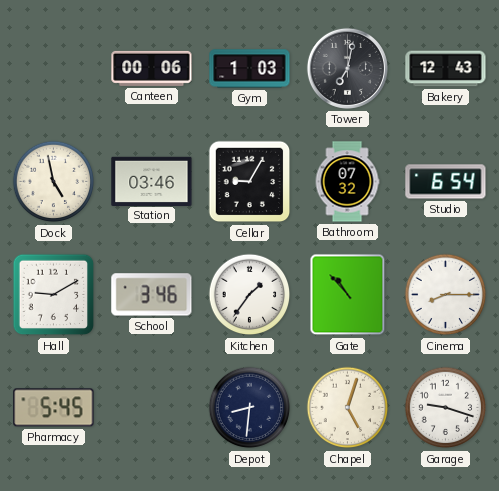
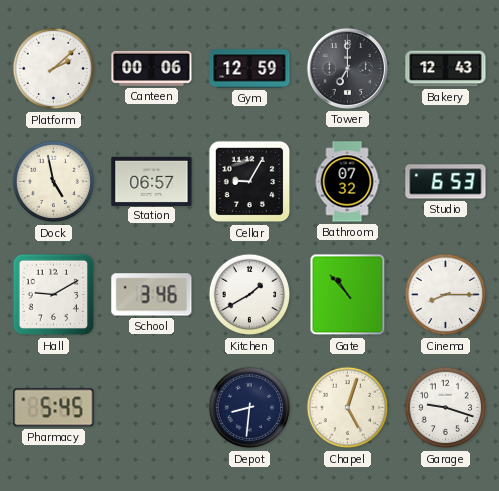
Platform: none -> 2:08
Gym: 1:03 -> 12:59
Tower: 7:02 -> 7:00
Station: 03:46 -> 06:57
Studio: 6:54 -> 6:53
Kitchen: 1:36 -> 1:40
